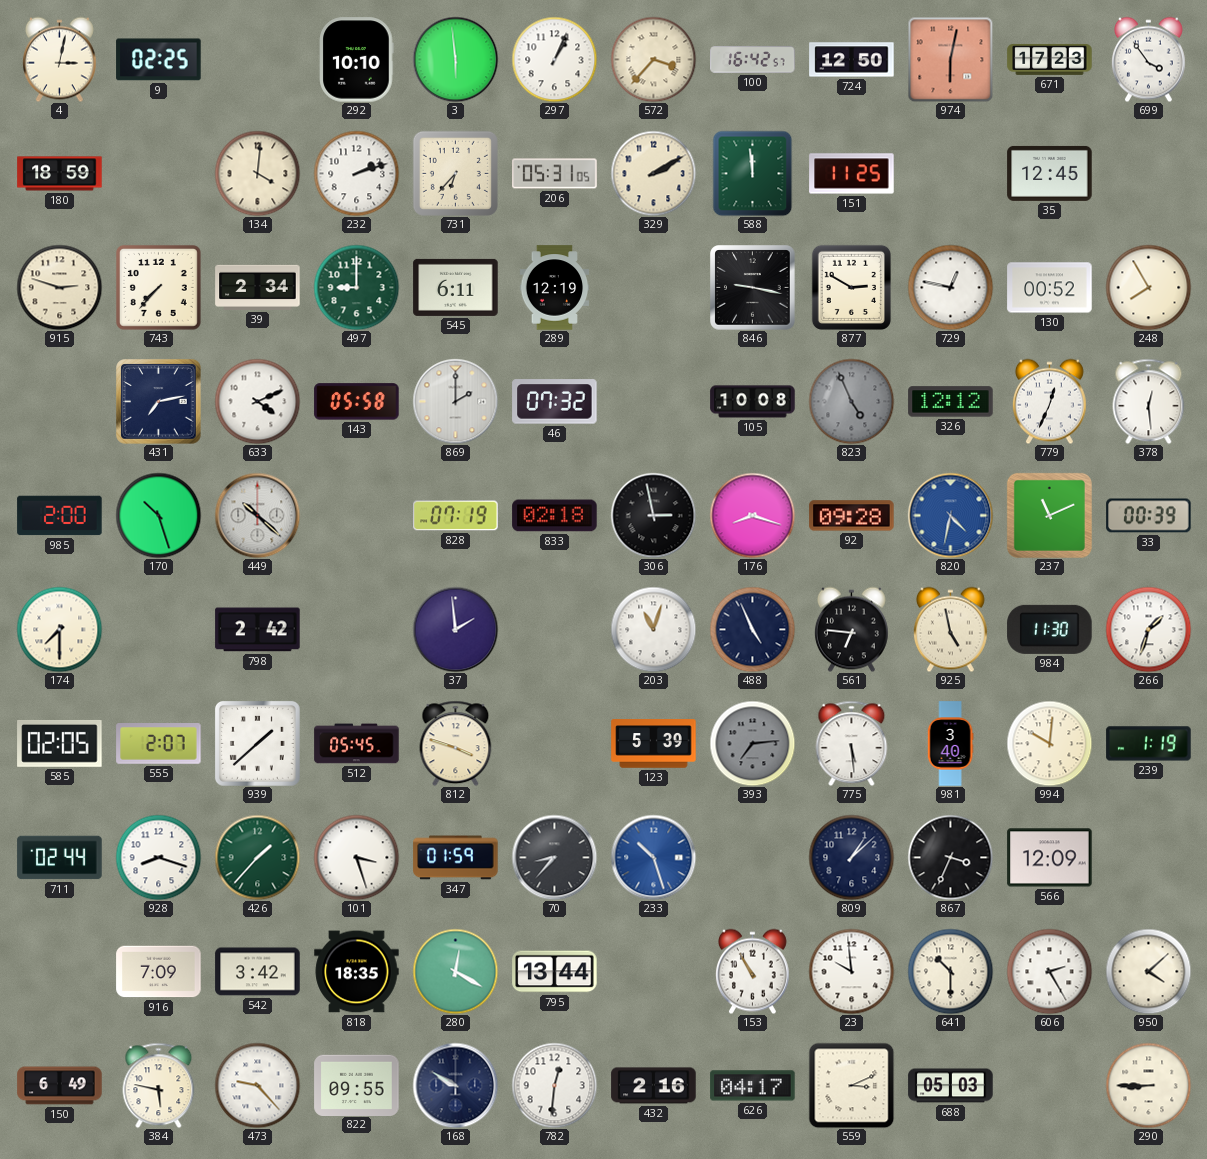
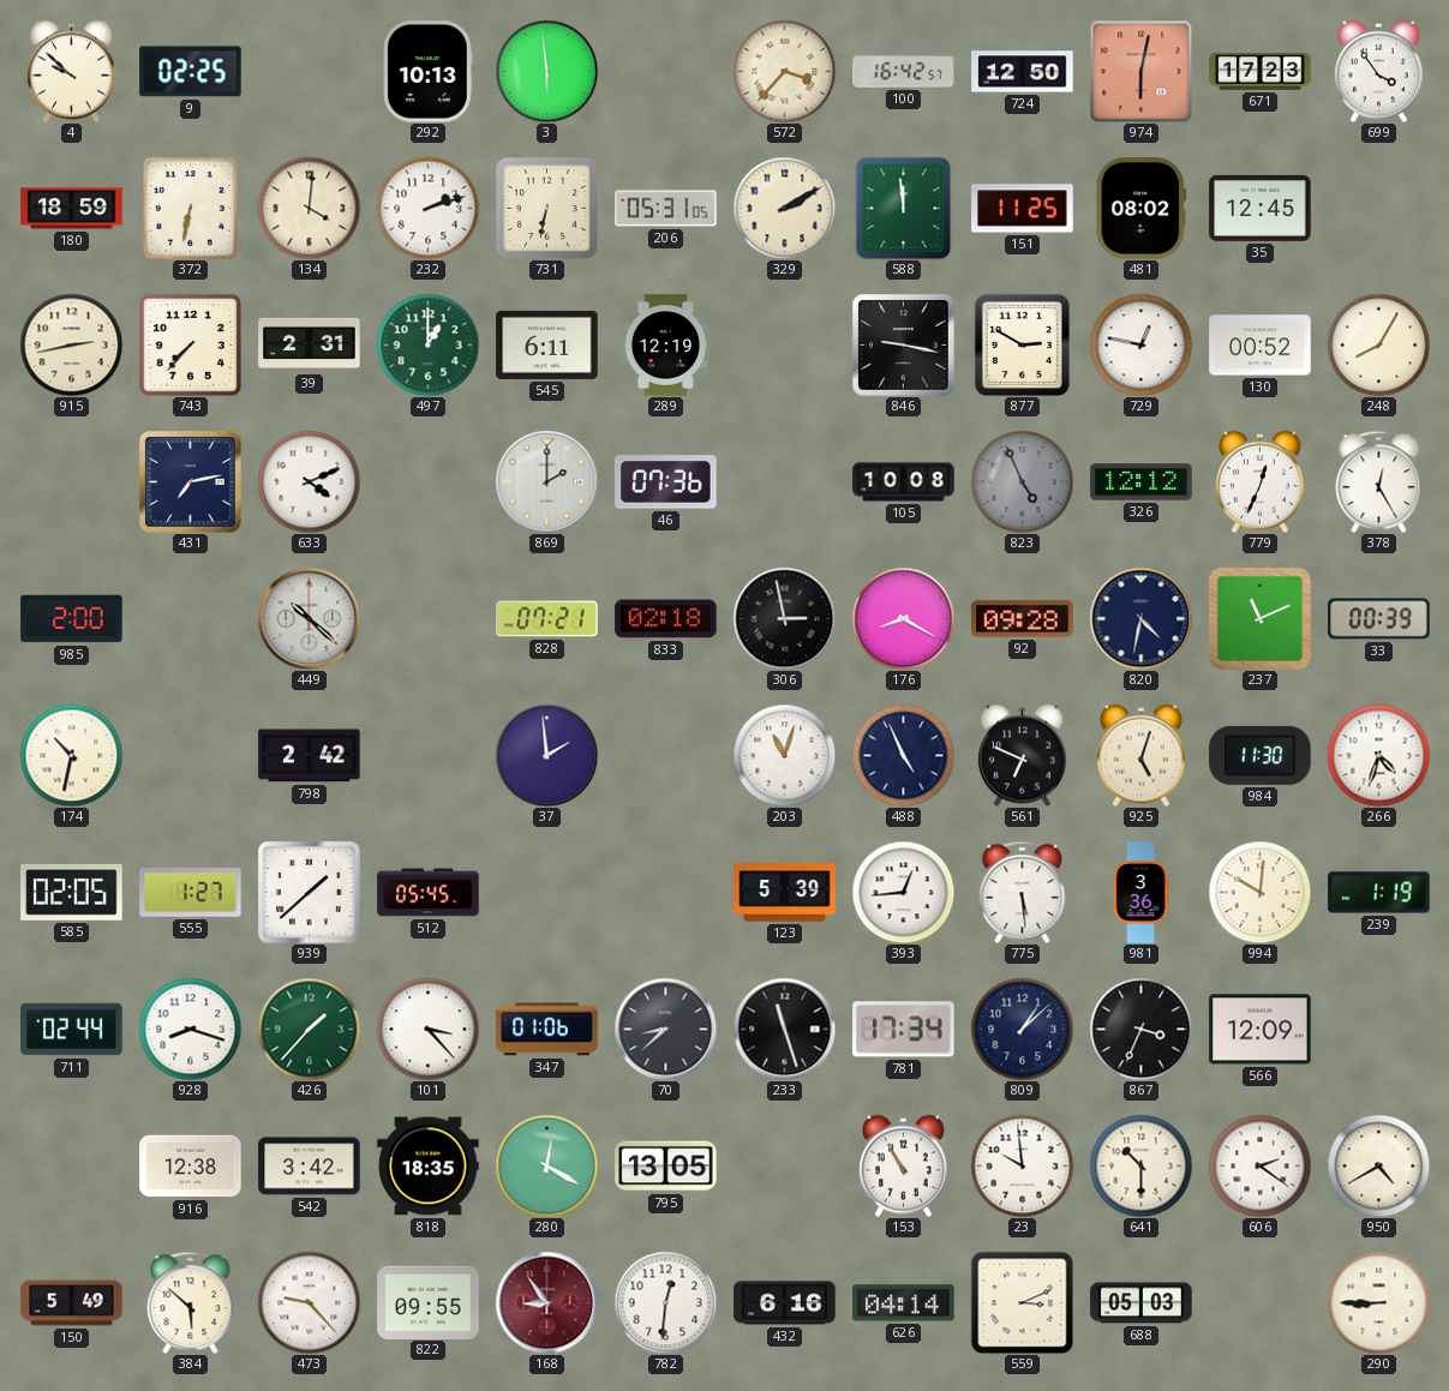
4: 3:02 -> 9:52
292: 10:10 -> 10:13
297: 1:04 -> none
372: none -> 6:32
731: 6:37 -> 6:32
481: none -> 08:02
915: 2:48 -> 2:43
39: 2:34 -> 2:31
497: 9:00 -> 1:00
248: 7:55 -> 8:05
143: 05:58 -> none
46: 07:32 -> 07:36
378: 12:29 -> 12:25
170: 10:27 -> none
828: 07:19 -> 07:21
176: 8:18 -> 8:20
820 dial: blue -> navy
174: 7:30 -> 10:32
561: 6:46 -> 6:49
925: 4:58 -> 5:03
266: 1:33 -> 4:33
555: 2:07 -> 1:27
812: 3:48 -> none
393: 7:14 -> 12:44
393 dial: grey -> white
981: 3:40 -> 3:36
101: 3:27 -> 3:23
347: 01:59 -> 01:06
70: 8:37 -> 8:38
233: 10:27 -> 11:27
233 dial: blue -> black
781: none -> 17:34
916: 7:09 -> 12:38
795: 13:44 -> 13:05
606: 2:25 -> 2:21
950: 4:08 -> 4:40
150: 6:49 -> 5:49
384: 5:47 -> 5:52
168: 9:50 -> 8:54
168 dial: navy -> burgundy
432: 2:16 -> 6:16
626: 04:17 -> 04:14
